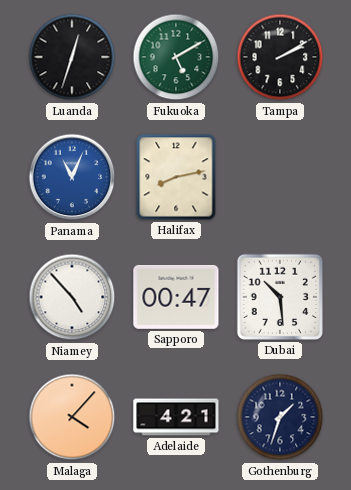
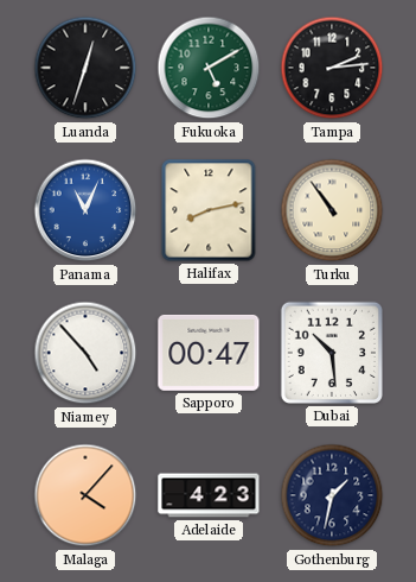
Tampa: 2:10 -> 2:14
Turku: none -> 10:54
Adelaide: 4:21 -> 4:23
Gothenburg: 1:33 -> 1:32
